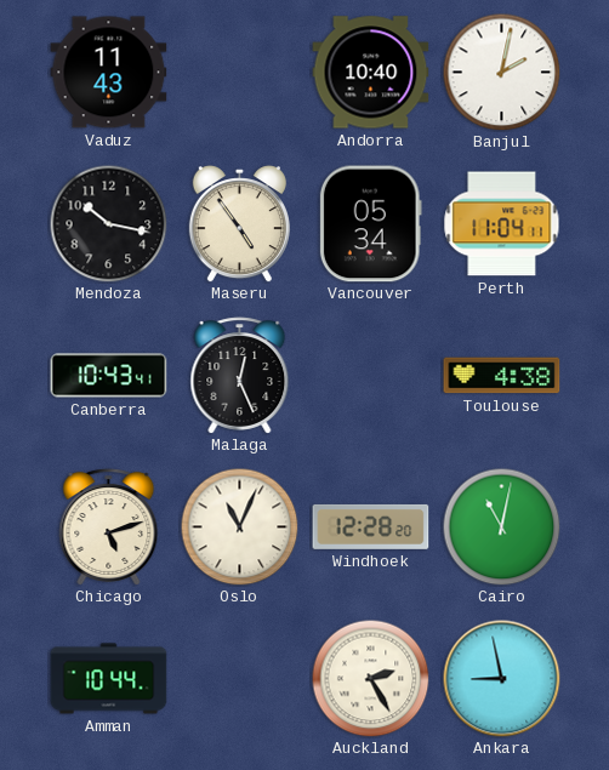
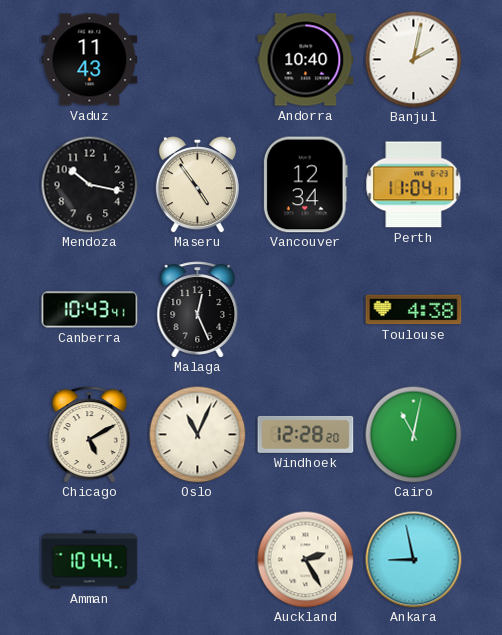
Vancouver: 05:34 -> 12:34
Chicago: 5:12 -> 5:10
